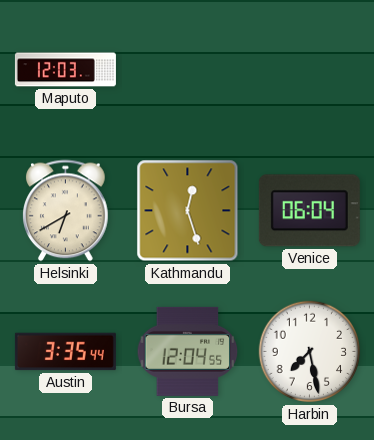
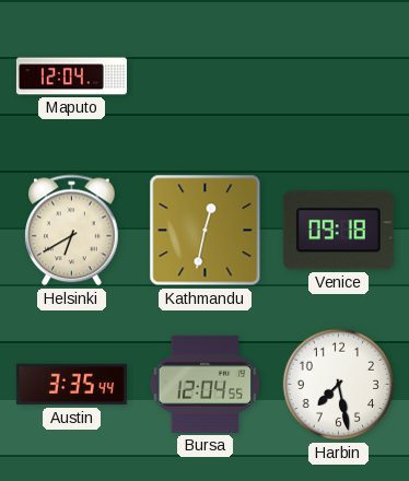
Maputo: 12:03 -> 12:04
Kathmandu: 12:27 -> 12:32
Venice: 06:04 -> 09:18
